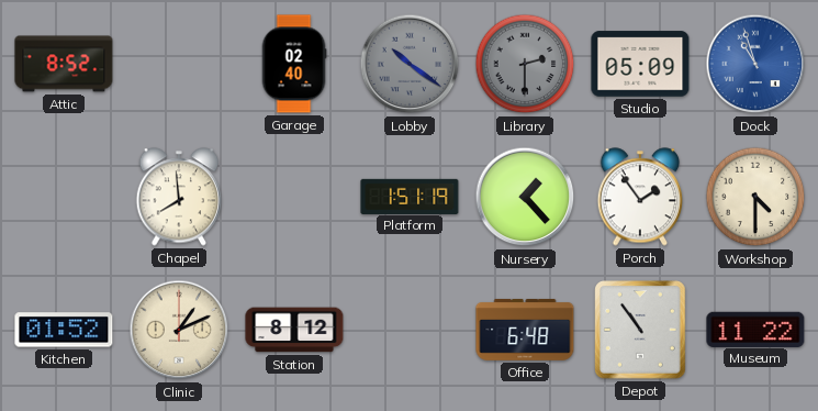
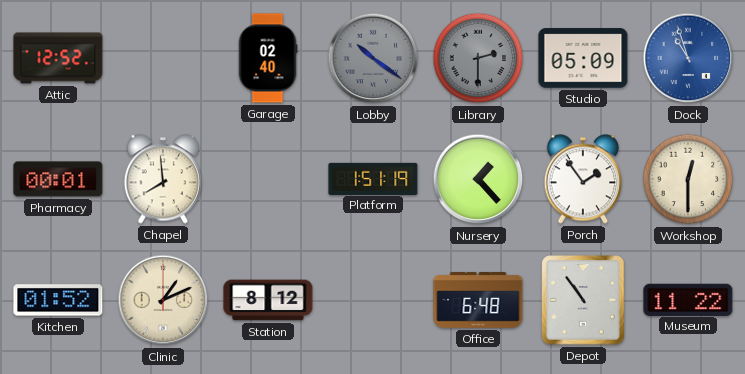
Attic: 8:52 -> 12:52
Pharmacy: none -> 00:01
Workshop: 4:30 -> 12:30
